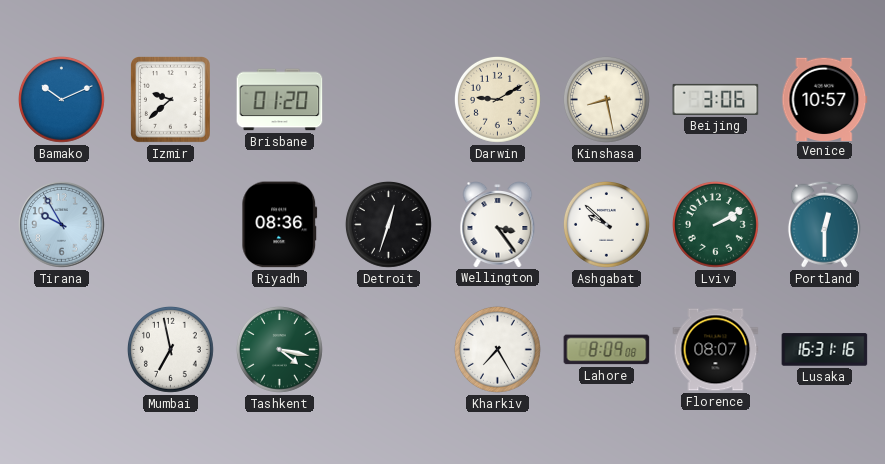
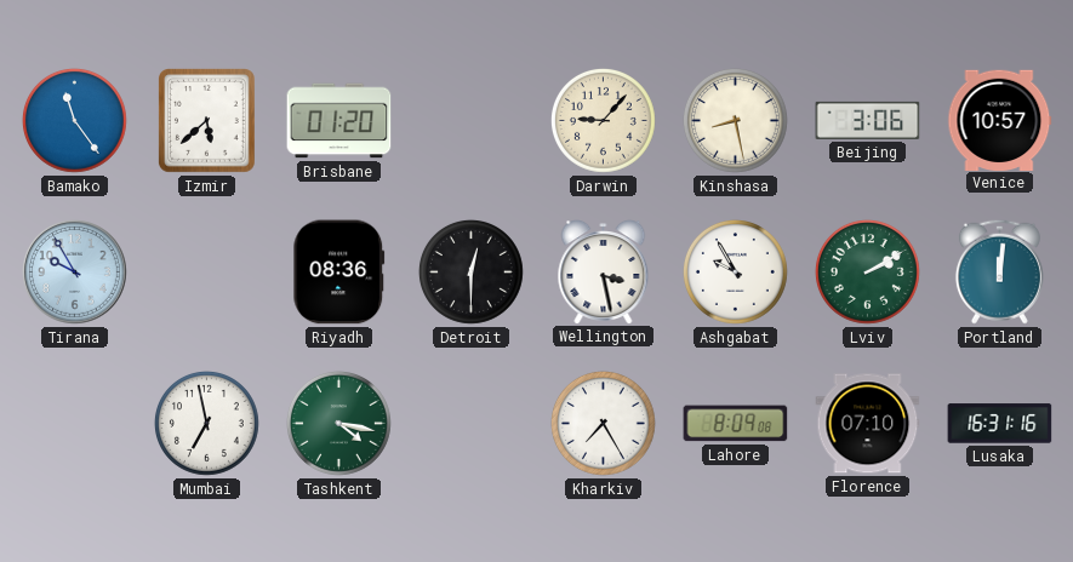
Bamako: 10:11 -> 11:24
Izmir: 9:38 -> 5:38
Darwin: 9:10 -> 9:07
Detroit: 12:33 -> 12:30
Wellington: 3:24 -> 3:28
Ashgabat: 9:52 -> 9:55
Portland: 12:30 -> 12:01
Florence: 08:07 -> 07:10
